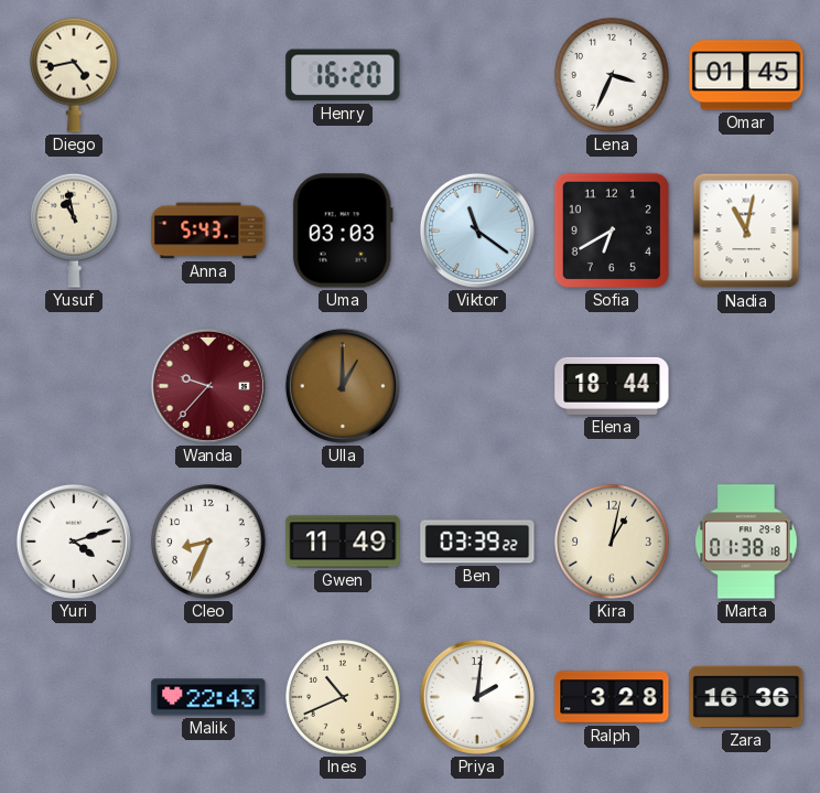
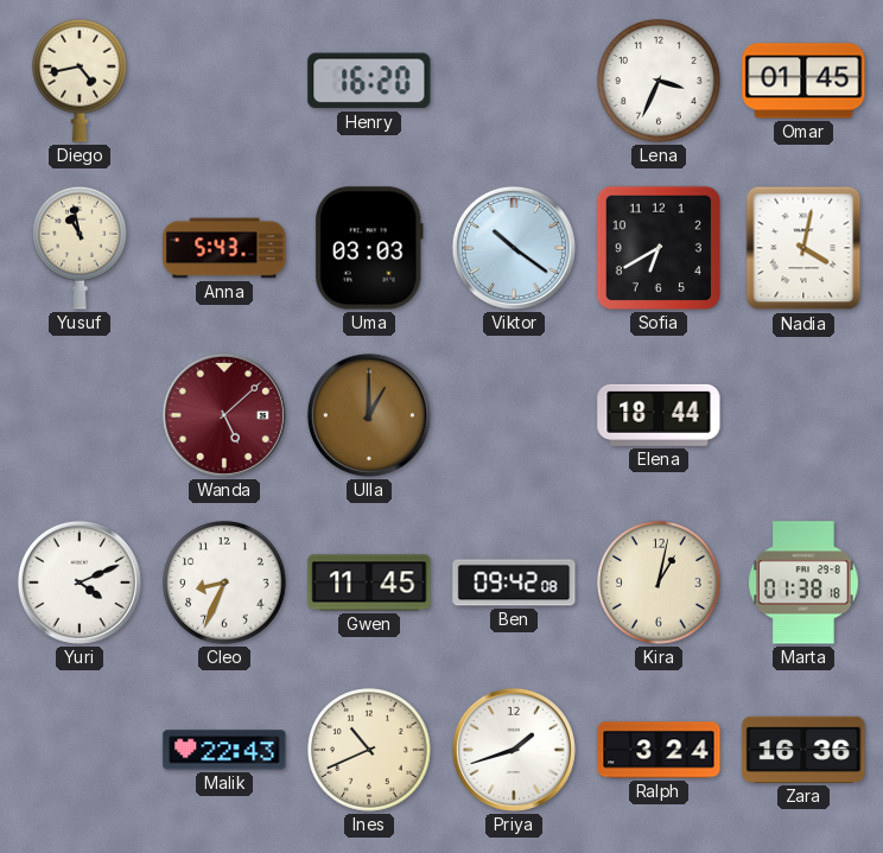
Viktor: 11:21 -> 10:21
Nadia: 11:02 -> 4:02
Wanda: 9:37 -> 5:08
Yuri: 4:12 -> 4:11
Gwen: 11:49 -> 11:45
Ben: 03:39 -> 09:42
Priya: 2:01 -> 1:42
Ralph: 3:28 -> 3:24
